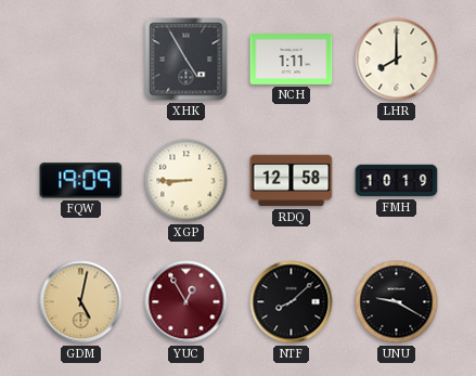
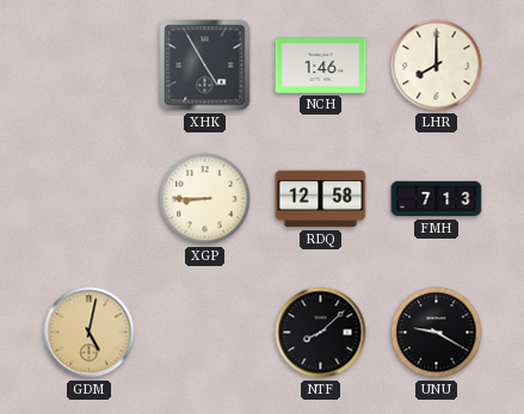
NCH: 1:11 -> 1:46
FQW: 19:09 -> none
FMH: 10:19 -> 7:13
YUC: 12:55 -> none
